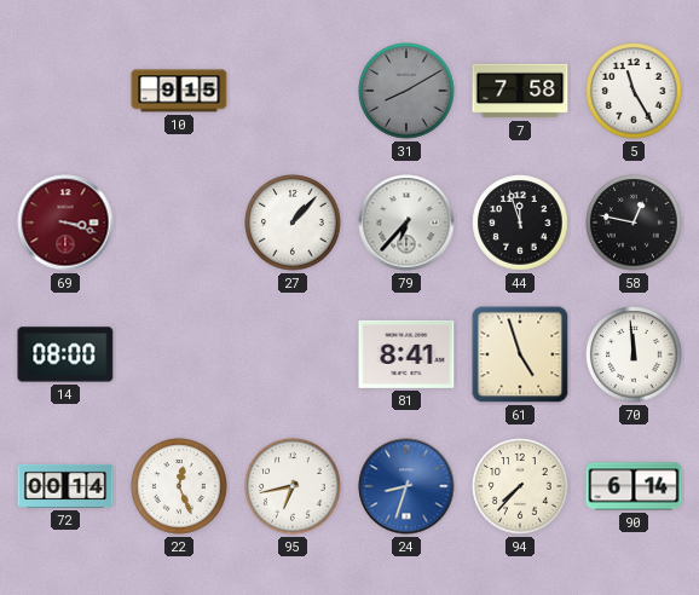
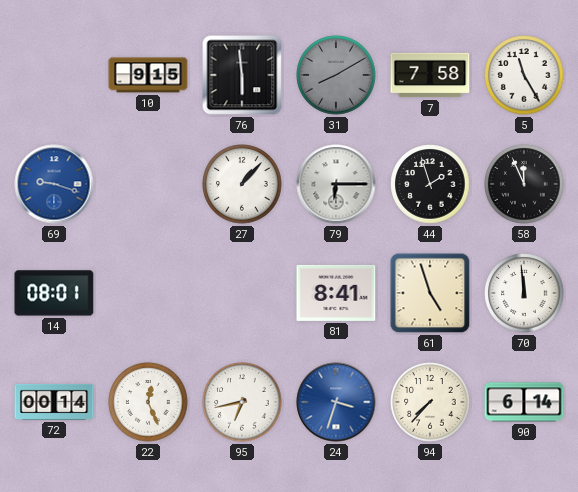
76: none -> 5:59
69: 3:18 -> 9:18
69 dial: burgundy -> blue
79: 6:37 -> 6:15
44: 11:57 -> 1:57
58: 12:47 -> 11:56
14: 08:00 -> 08:01
24: 8:33 -> 3:33
